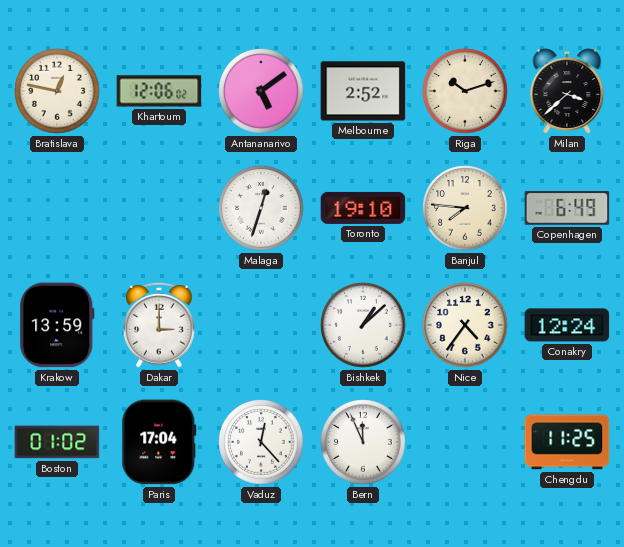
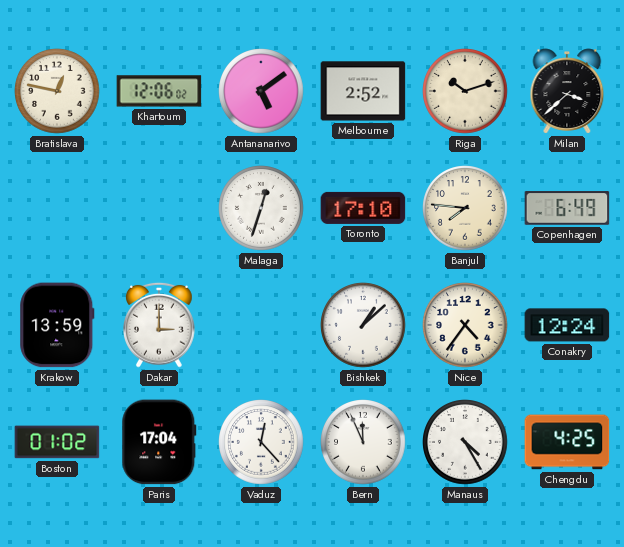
Toronto: 19:10 -> 17:10
Manaus: none -> 4:25
Chengdu: 11:25 -> 4:25
